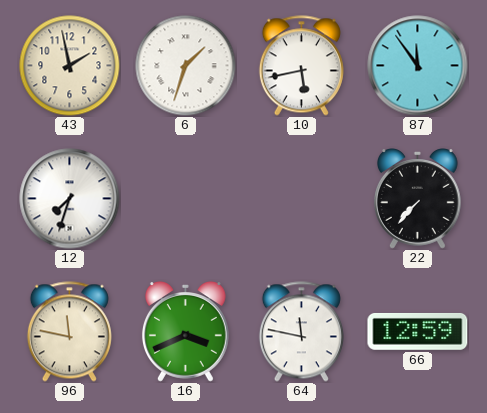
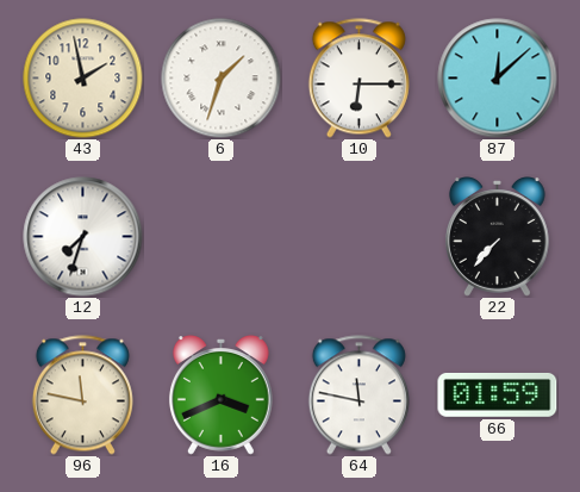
10: 5:43 -> 6:15
87: 11:54 -> 12:08
66: 12:59 -> 01:59
